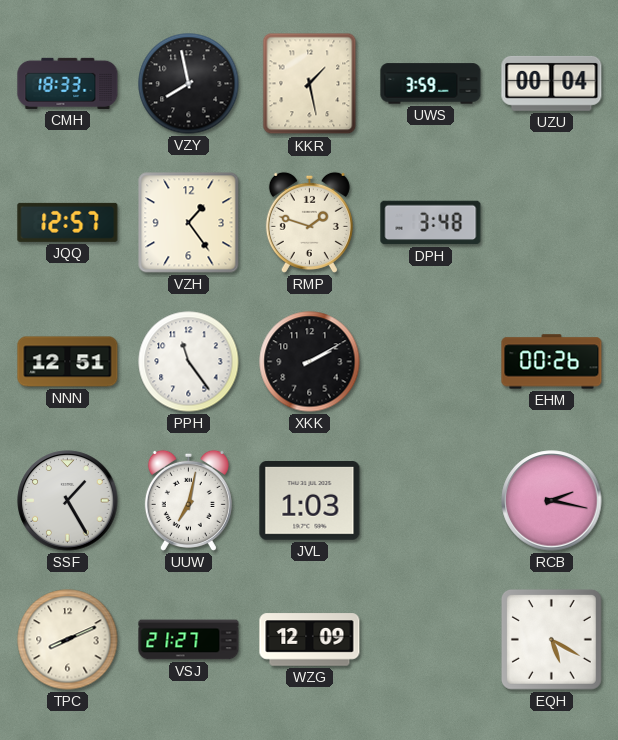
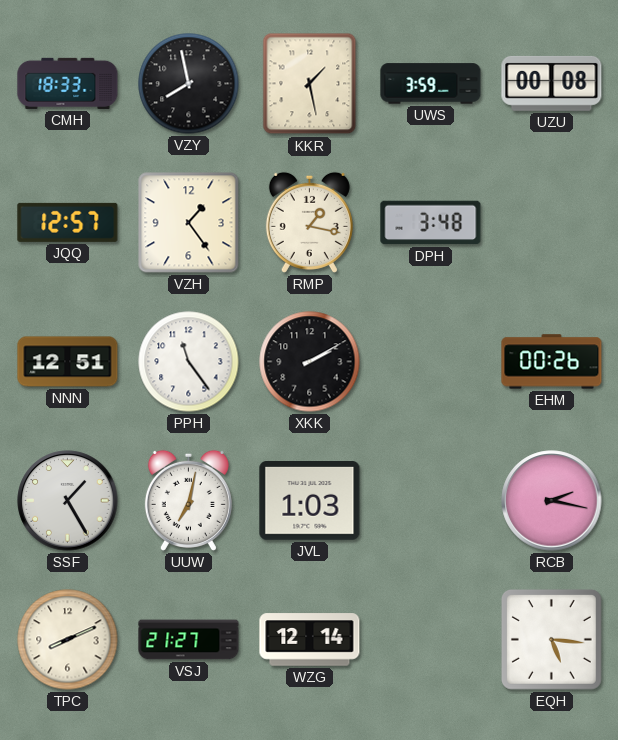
UZU: 00:04 -> 00:08
RMP: 1:48 -> 1:17
WZG: 12:09 -> 12:14
EQH: 5:20 -> 5:16
